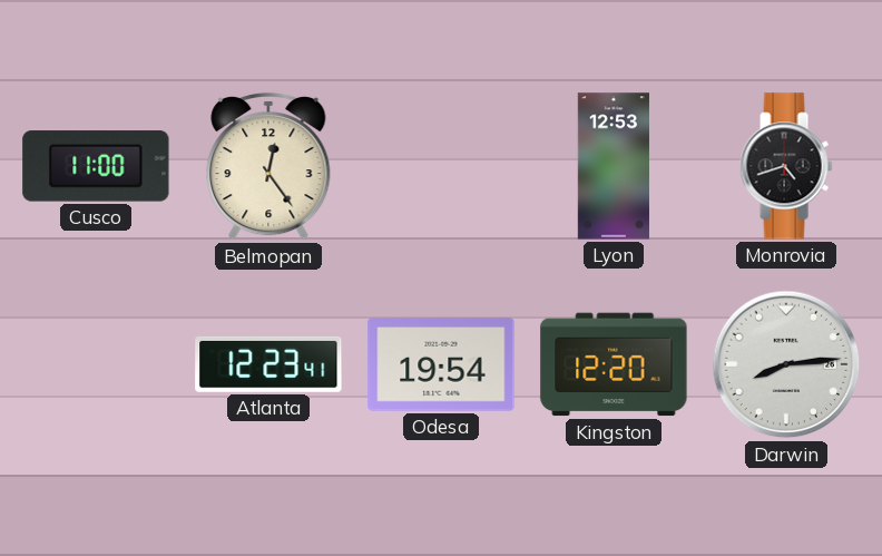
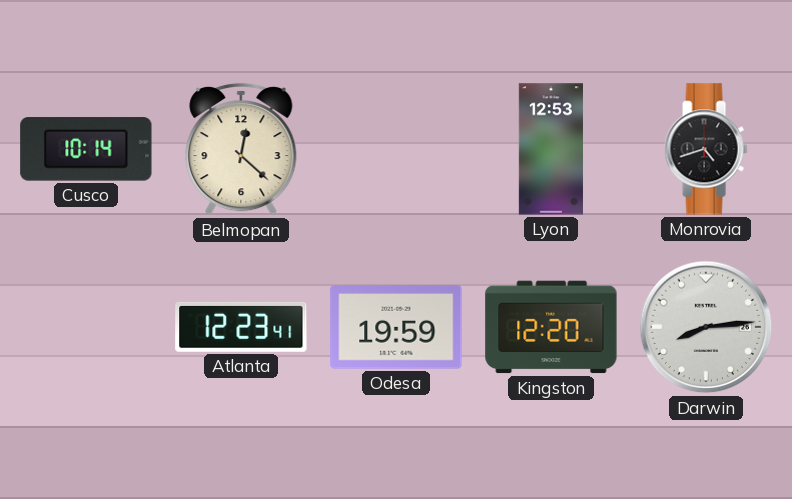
Cusco: 11:00 -> 10:14
Belmopan: 12:24 -> 12:22
Odesa: 19:54 -> 19:59
